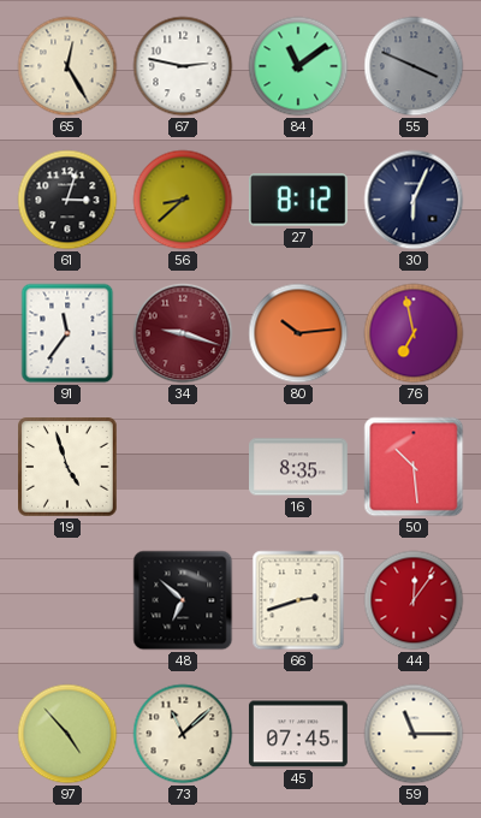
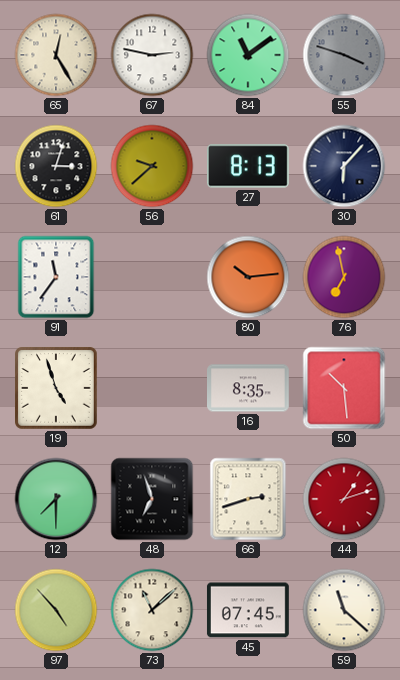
55: 3:49 -> 3:48
56: 8:38 -> 9:38
27: 8:12 -> 8:13
30: 6:04 -> 6:07
34: 9:18 -> none
12: none -> 7:30
48: 6:52 -> 6:57
44: 12:06 -> 1:12
59: 11:15 -> 11:22
